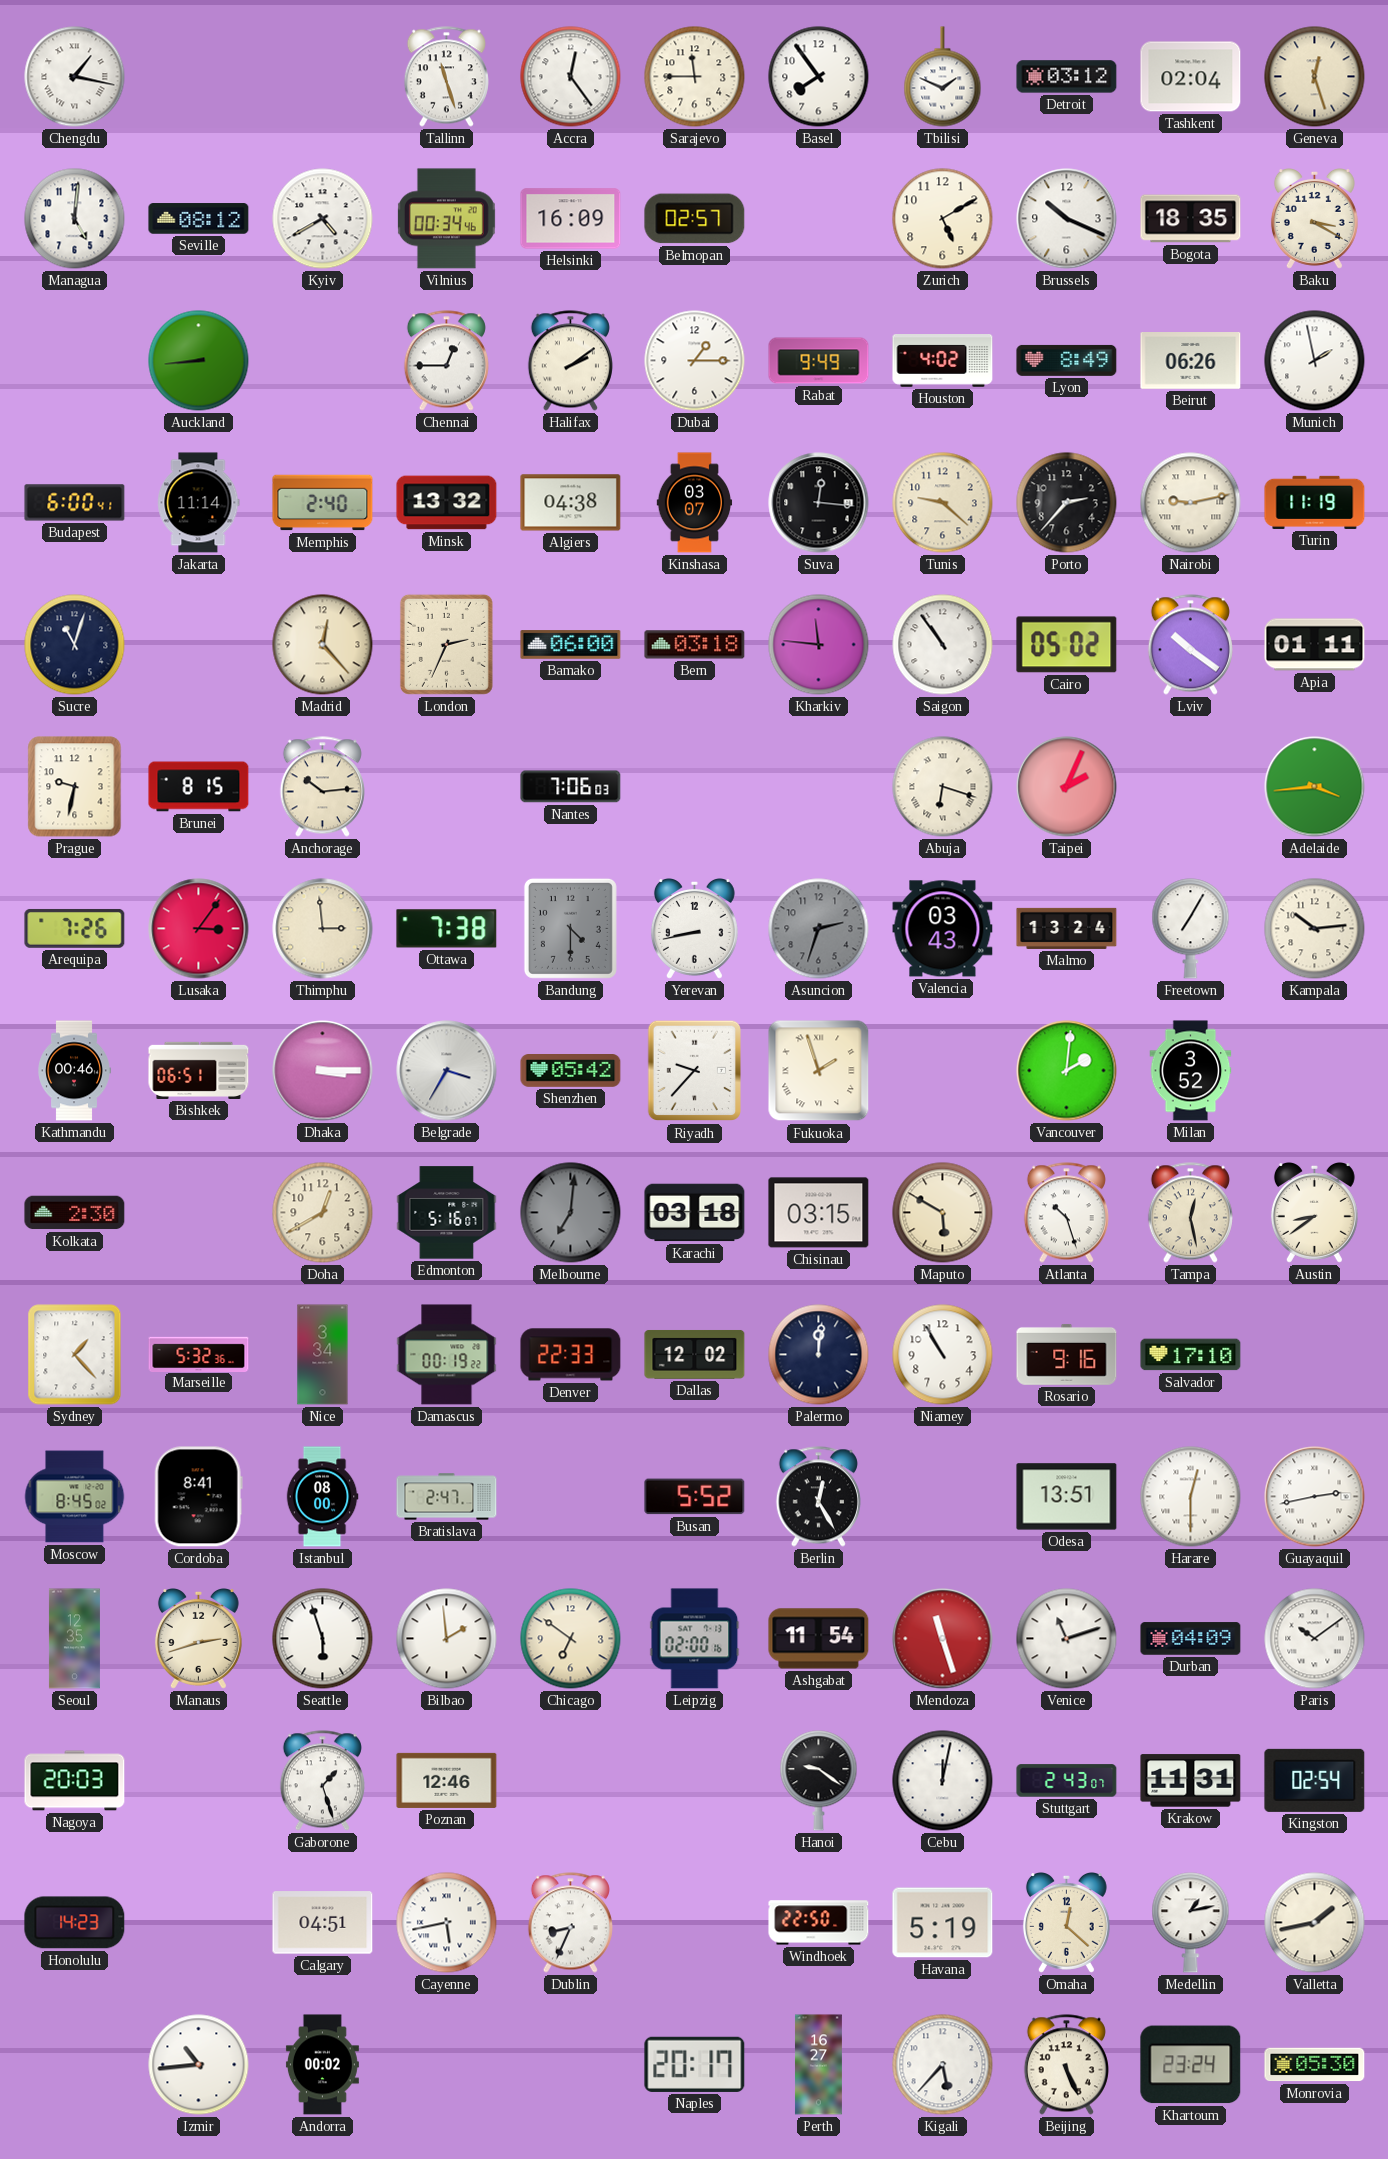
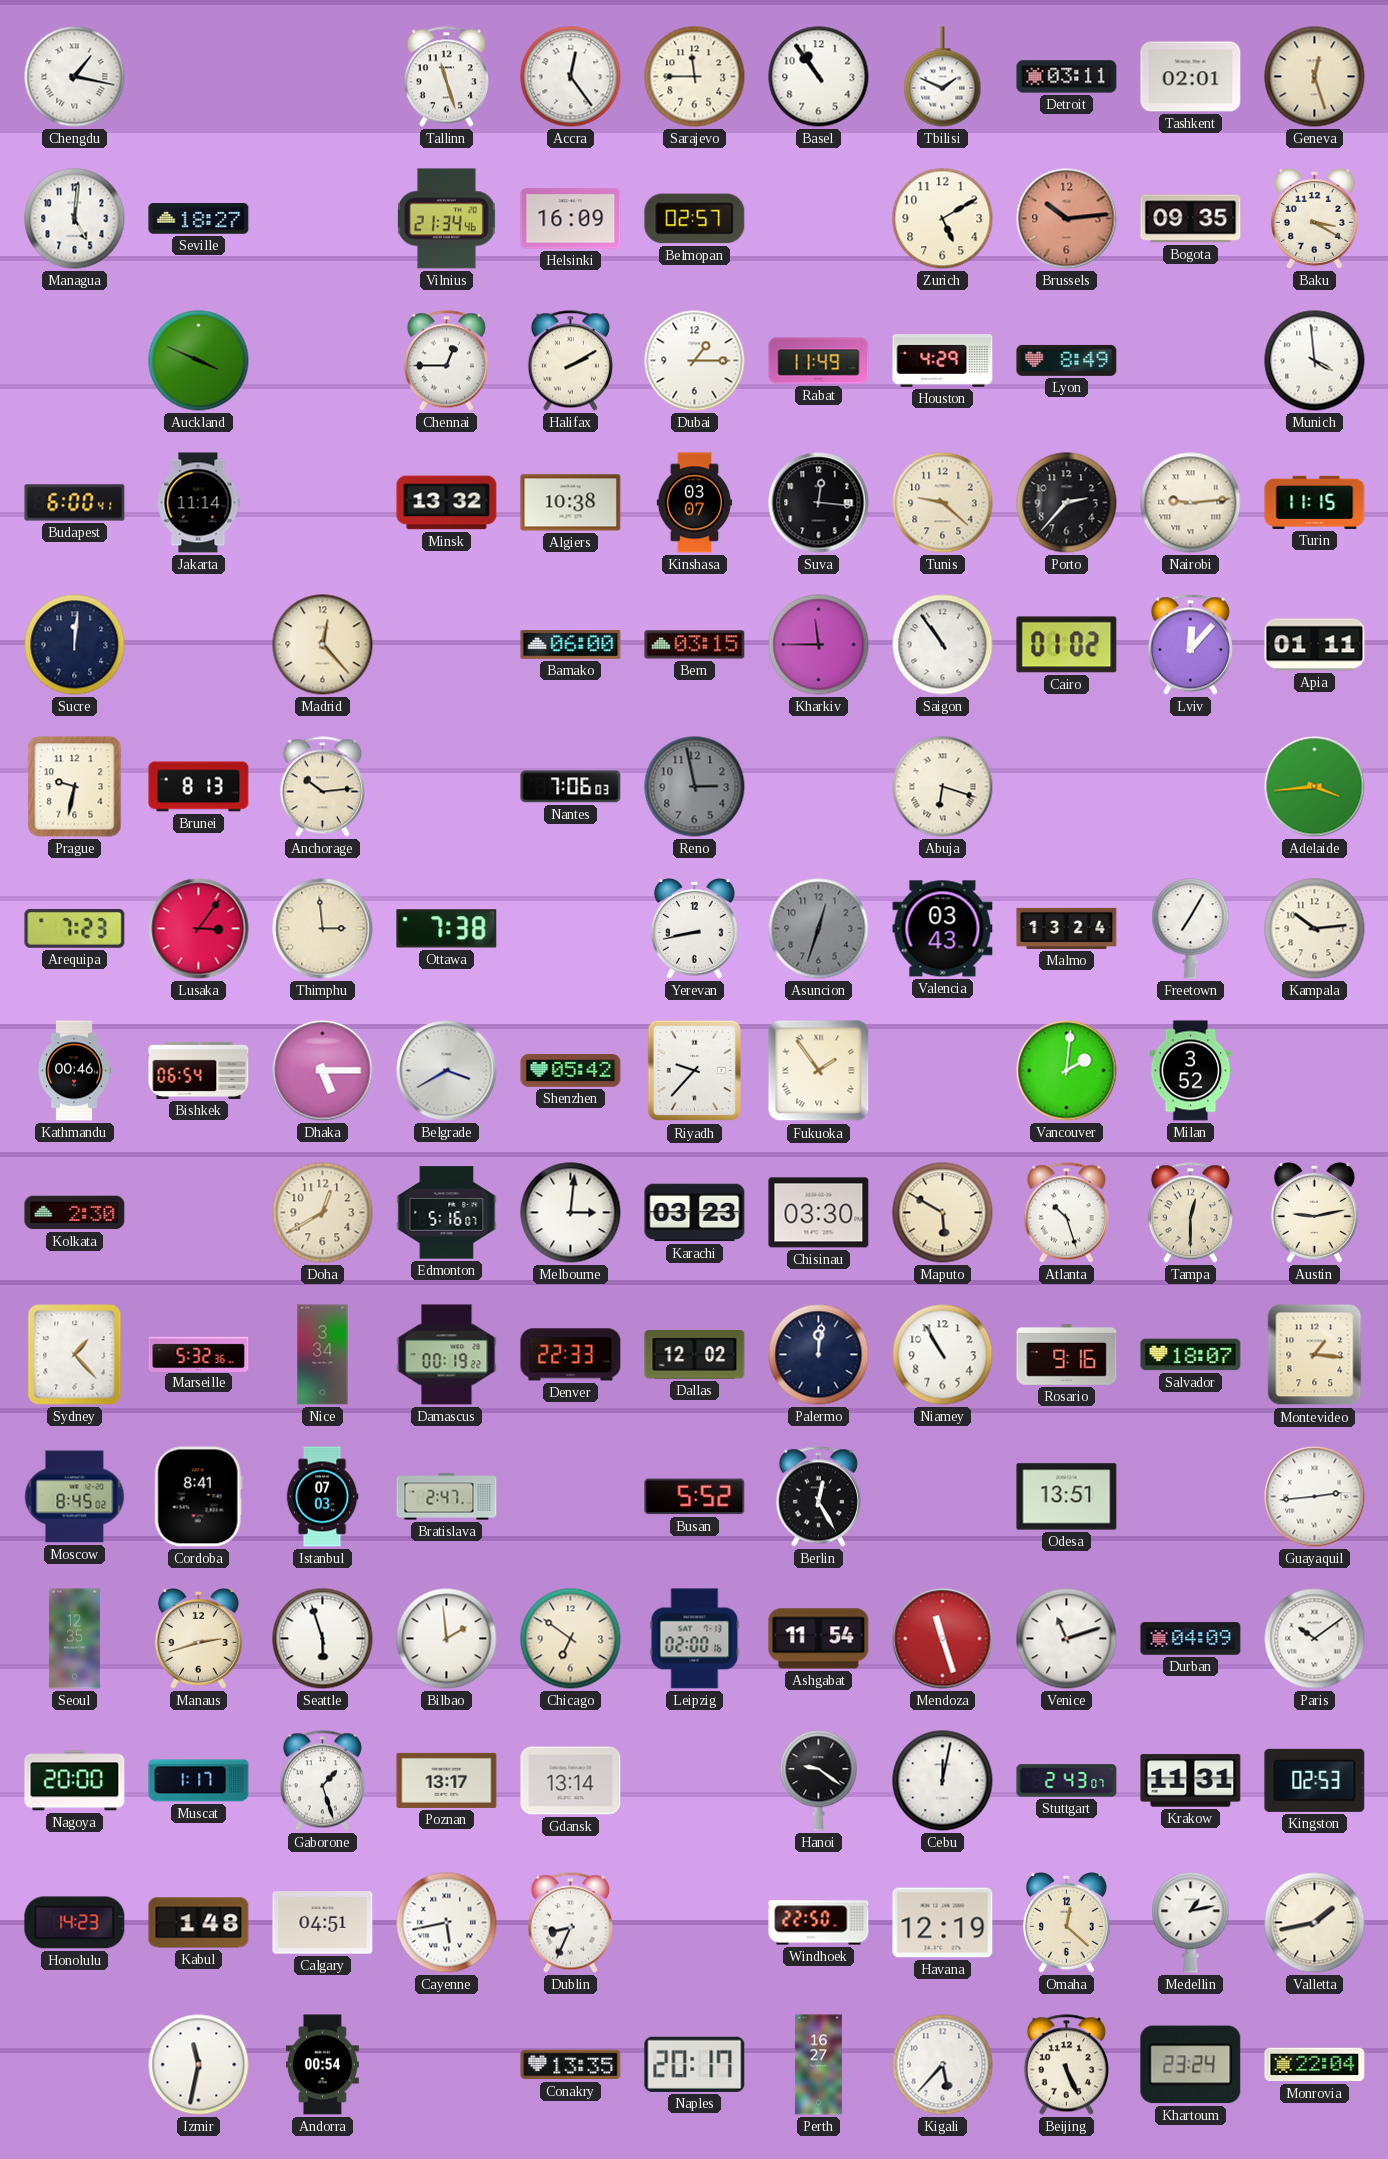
Basel: 7:54 -> 10:54
Detroit: 03:12 -> 03:11
Tashkent: 02:04 -> 02:01
Seville: 08:12 -> 18:27
Kyiv: 4:40 -> none
Vilnius: 00:34 -> 21:34
Brussels: 10:19 -> 10:14
Brussels dial: white -> salmon
Bogota: 18:35 -> 09:35
Auckland: 8:44 -> 3:49
Halifax: 2:09 -> 2:10
Rabat: 9:49 -> 11:49
Houston: 4:02 -> 4:29
Beirut: 06:26 -> none
Munich: 1:58 -> 3:59
Memphis: 2:40 -> none
Algiers: 04:38 -> 10:38
Nairobi: 9:13 -> 9:14
Turin: 11:19 -> 11:15
Sucre: 11:03 -> 12:01
London: 2:34 -> none
Bern: 03:18 -> 03:15
Kharkiv: 11:46 -> 11:45
Cairo: 05:02 -> 01:02
Lviv: 10:21 -> 12:07
Brunei: 8:15 -> 8:13
Reno: none -> 2:58
Taipei: 2:04 -> none
Arequipa: 7:26 -> 7:23
Bandung: 4:30 -> none
Asuncion: 2:33 -> 12:33
Bishkek: 06:51 -> 06:54
Dhaka: 3:15 -> 5:15
Belgrade: 3:35 -> 3:40
Fukuoka: 1:57 -> 1:54
Melbourne: 7:01 -> 3:01
Melbourne dial: grey -> white
Karachi: 03:18 -> 03:23
Chisinau: 03:15 -> 03:30
Tampa: 12:28 -> 12:30
Austin: 8:39 -> 9:13
Salvador: 17:10 -> 18:07
Montevideo: none -> 1:16
Istanbul: 08:00 -> 07:03
Harare: 12:30 -> none
Guayaquil: 2:43 -> 2:44
Nagoya: 20:03 -> 20:00
Muscat: none -> 1:17
Poznan: 12:46 -> 13:17
Gdansk: none -> 13:14
Kingston: 02:54 -> 02:53
Kabul: none -> 1:48
Havana: 5:19 -> 12:19
Izmir: 10:44 -> 11:32
Andorra: 00:02 -> 00:54
Conakry: none -> 13:35
Monrovia: 05:30 -> 22:04
